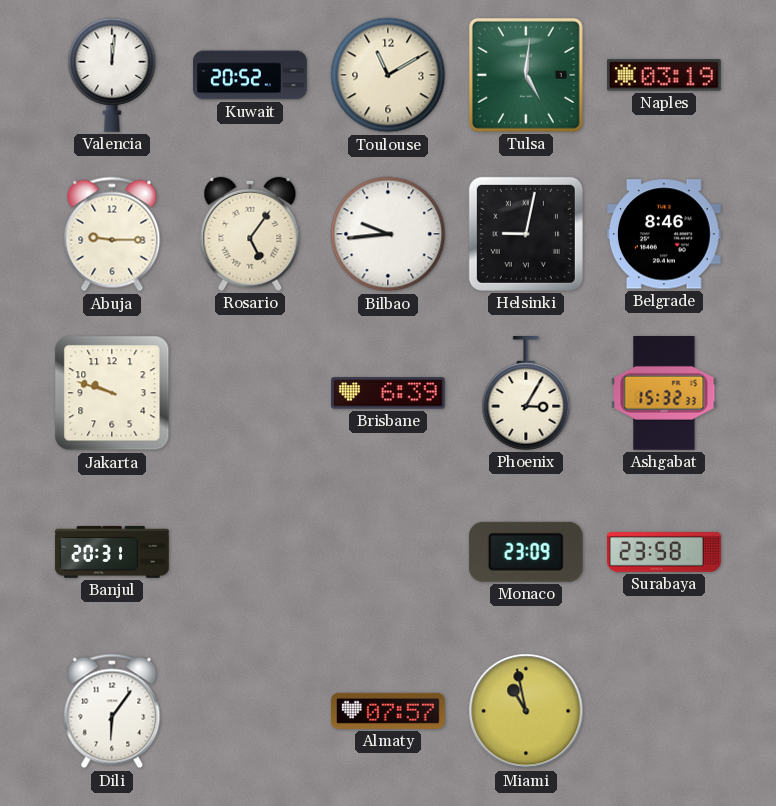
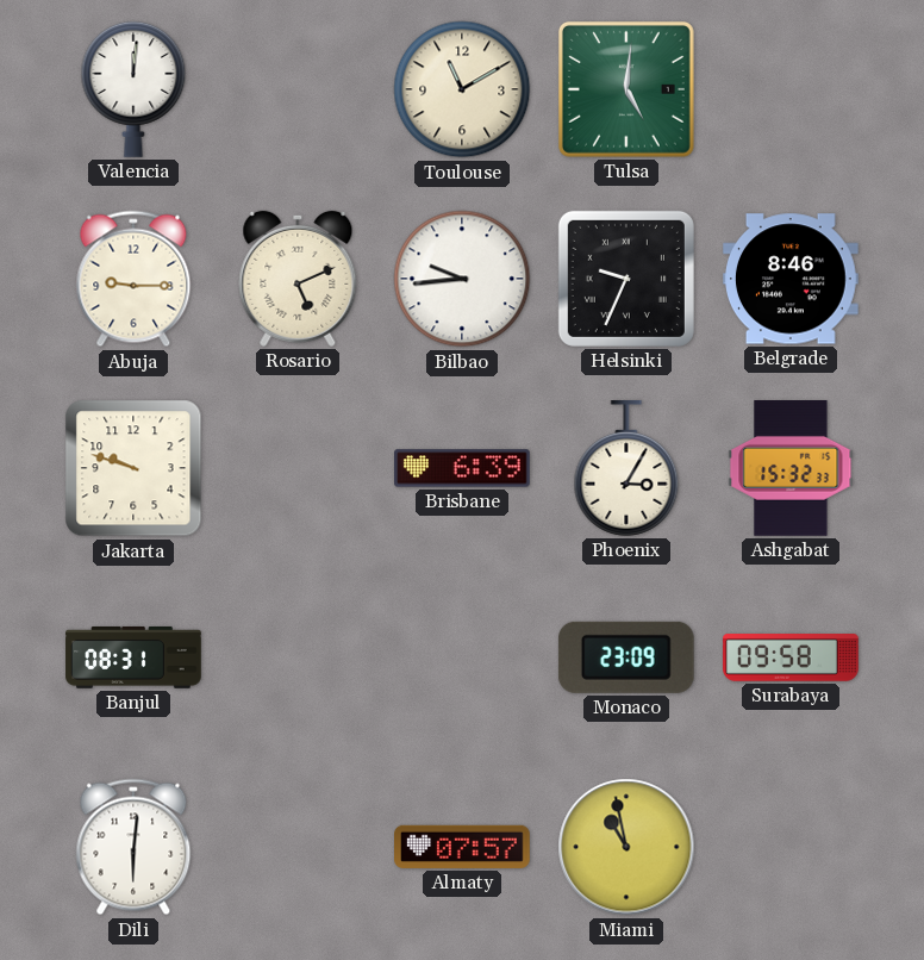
Kuwait: 20:52 -> none
Naples: 03:19 -> none
Rosario: 5:06 -> 5:11
Helsinki: 9:02 -> 9:34
Banjul: 20:31 -> 08:31
Surabaya: 23:58 -> 09:58
Dili: 6:06 -> 6:01
